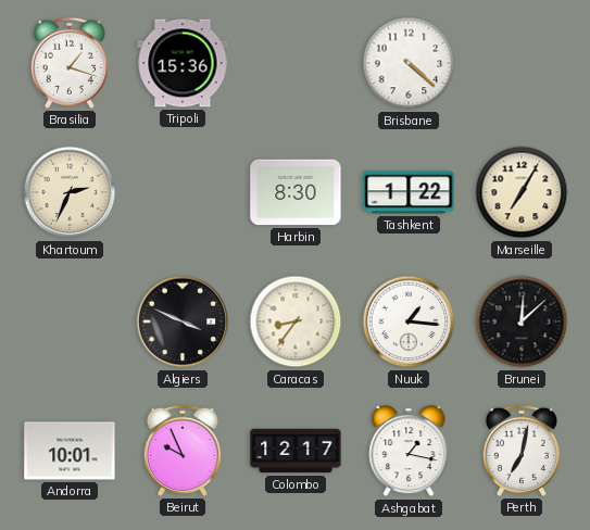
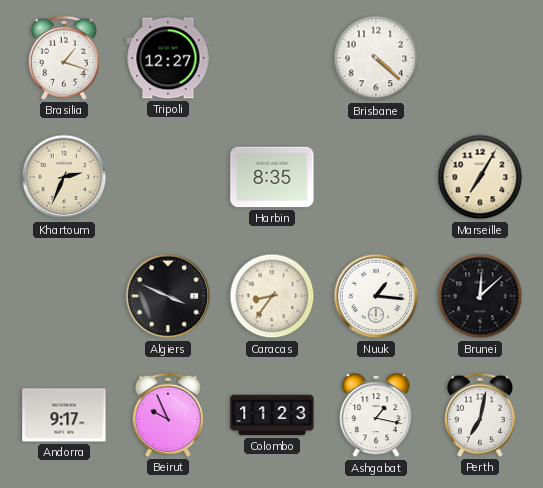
Tripoli: 15:36 -> 12:27
Harbin: 8:30 -> 8:35
Tashkent: 1:22 -> none
Andorra: 10:01 -> 9:17
Colombo: 12:17 -> 11:23
